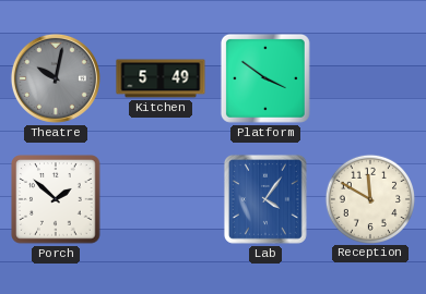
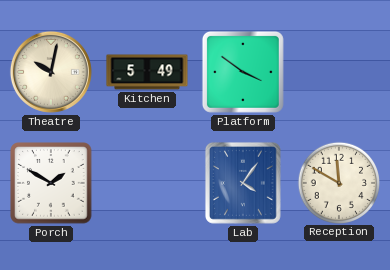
Theatre dial: grey -> cream
Porch: 1:52 -> 1:50
